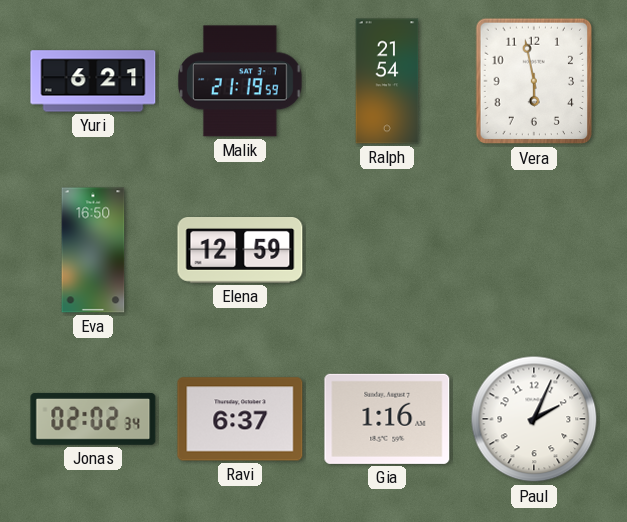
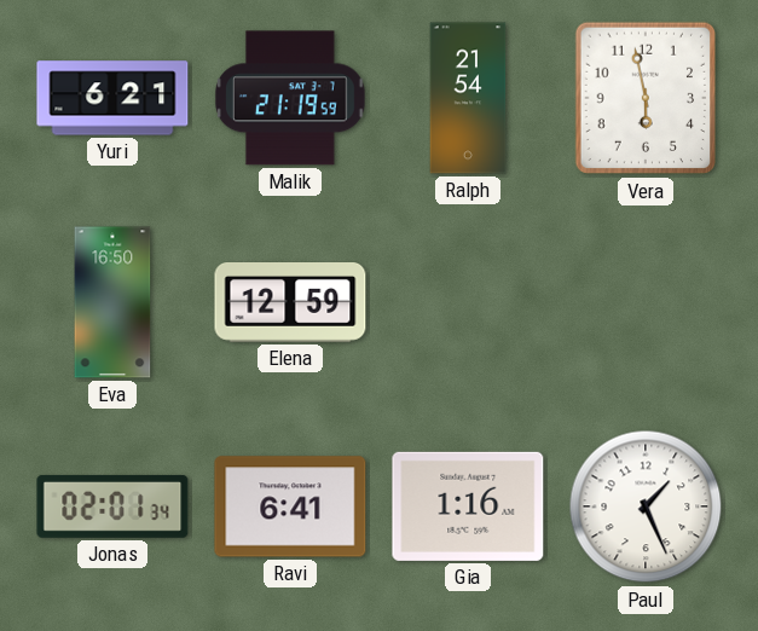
Jonas: 02:02 -> 02:01
Ravi: 6:37 -> 6:41
Paul: 2:04 -> 1:26
